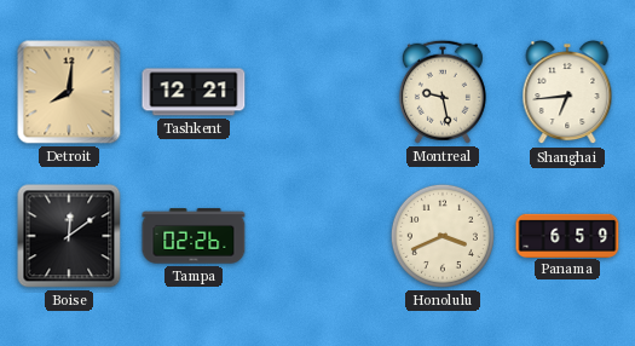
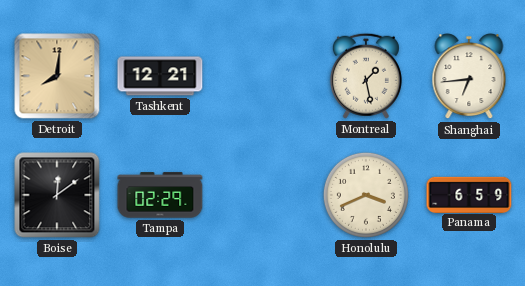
Montreal: 9:28 -> 1:28
Tampa: 02:26 -> 02:29
